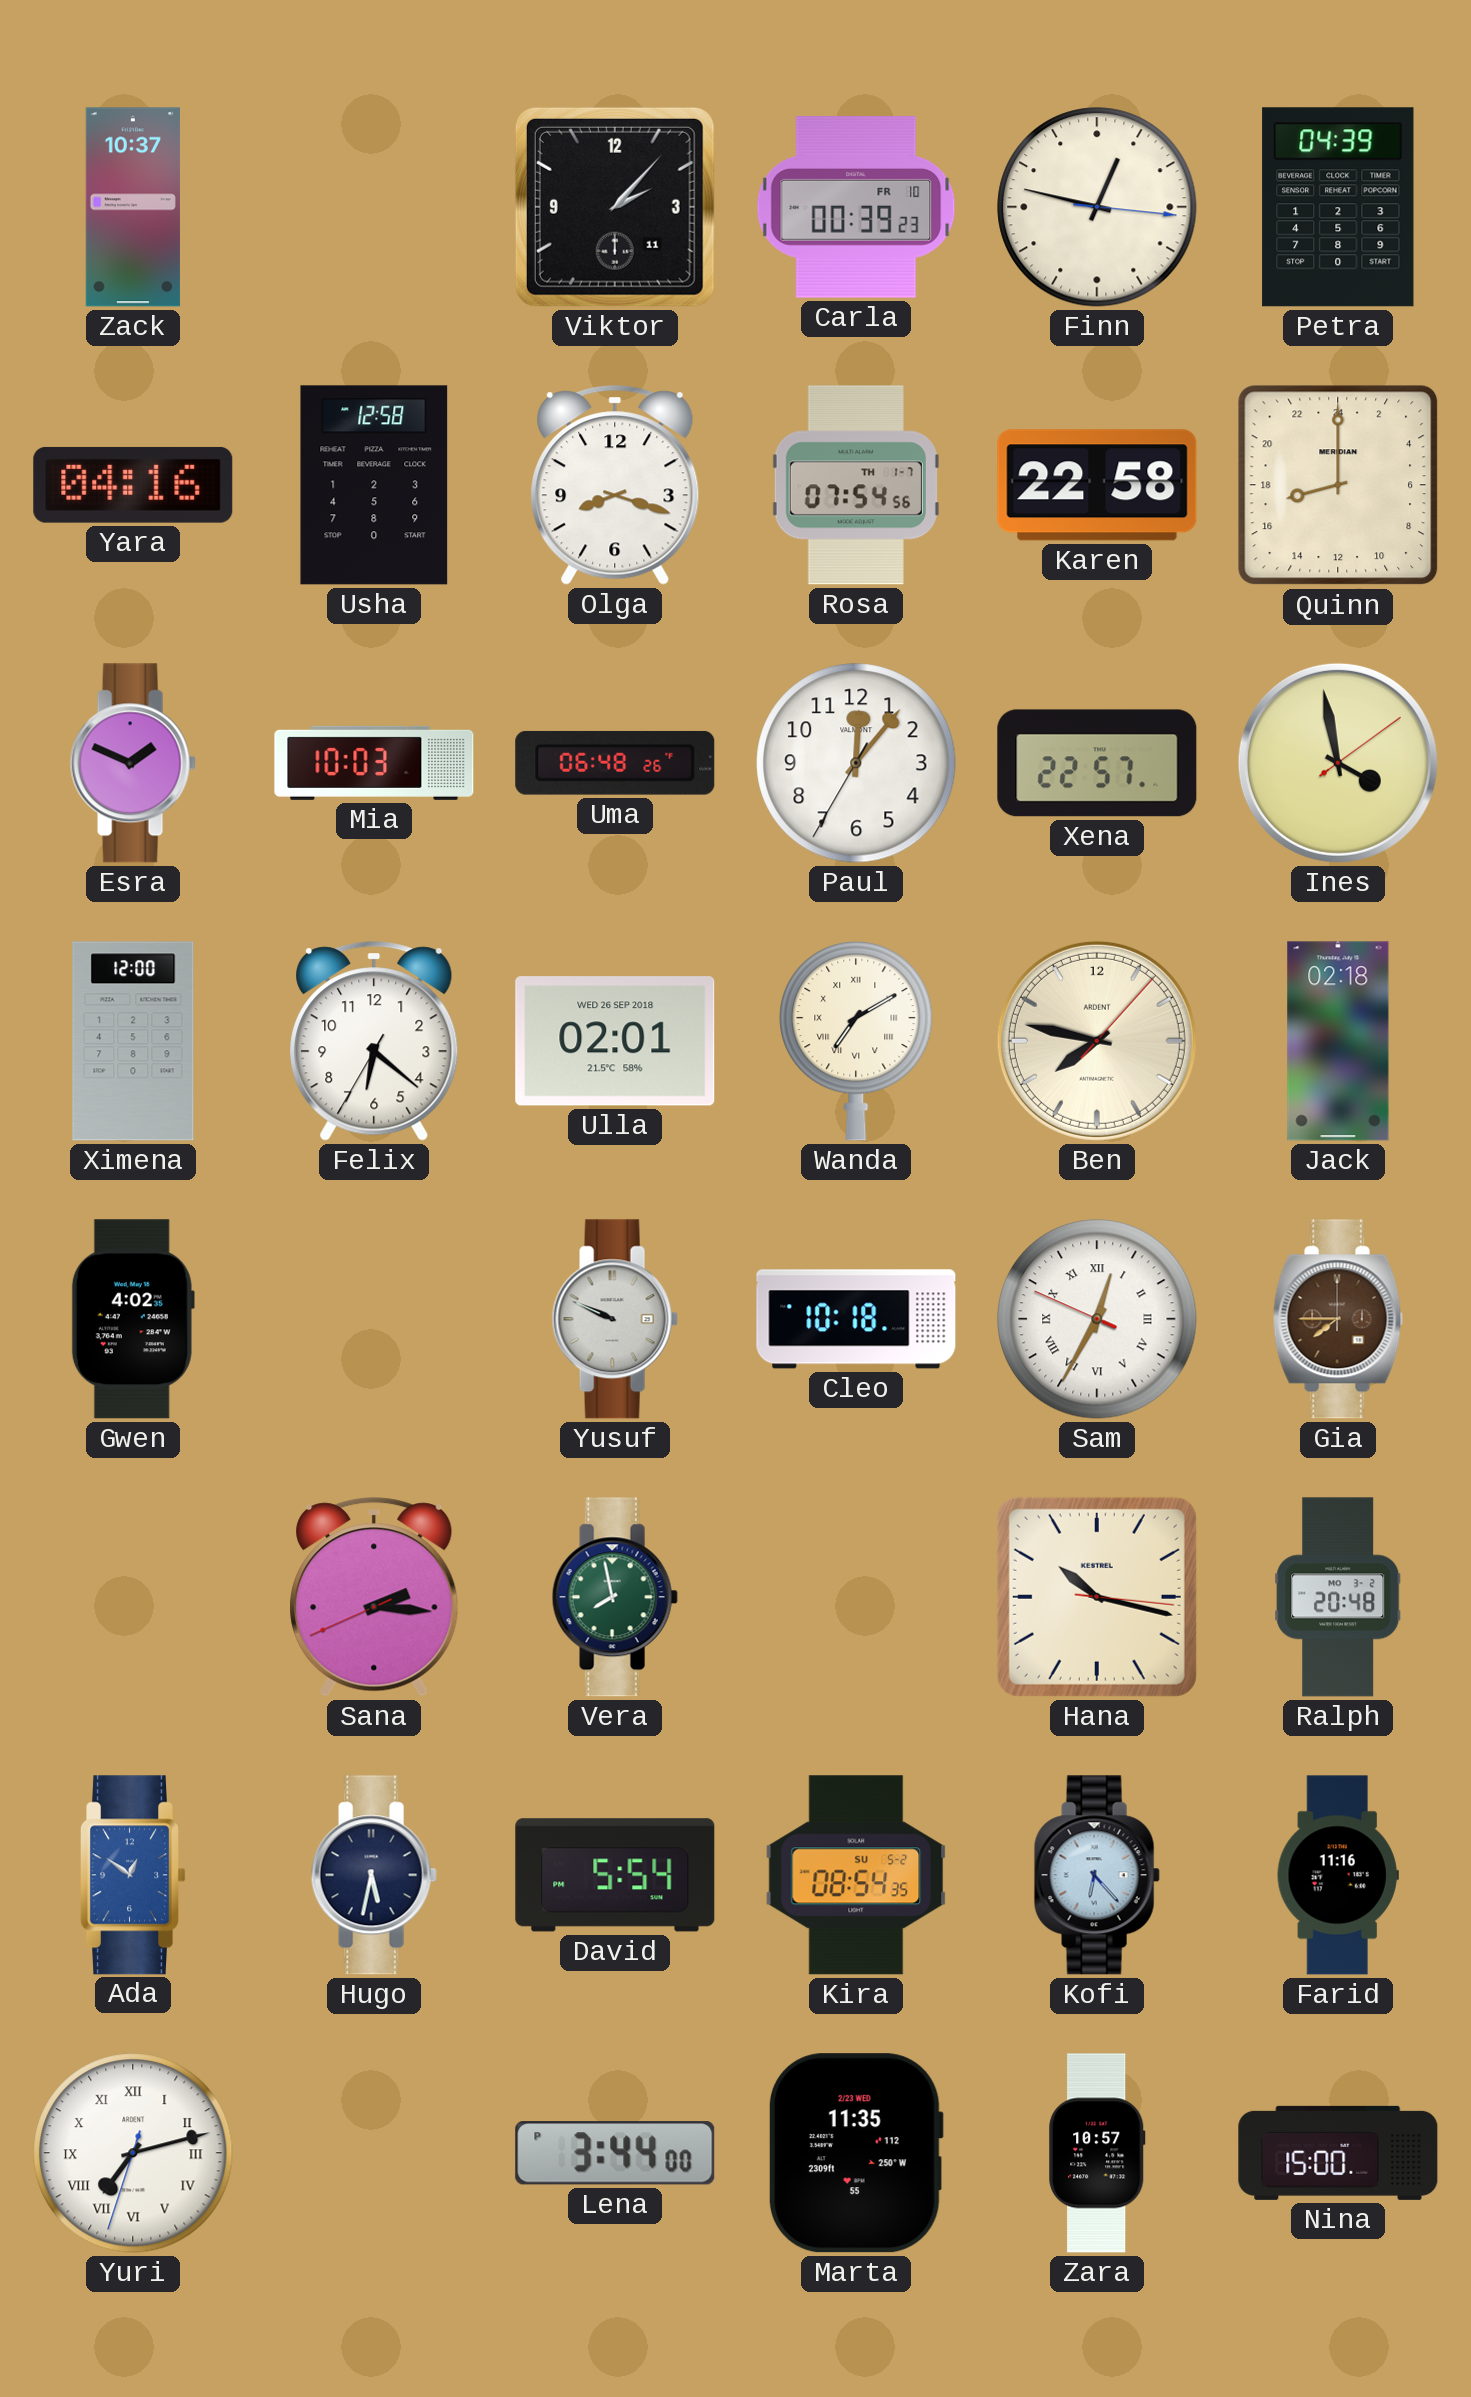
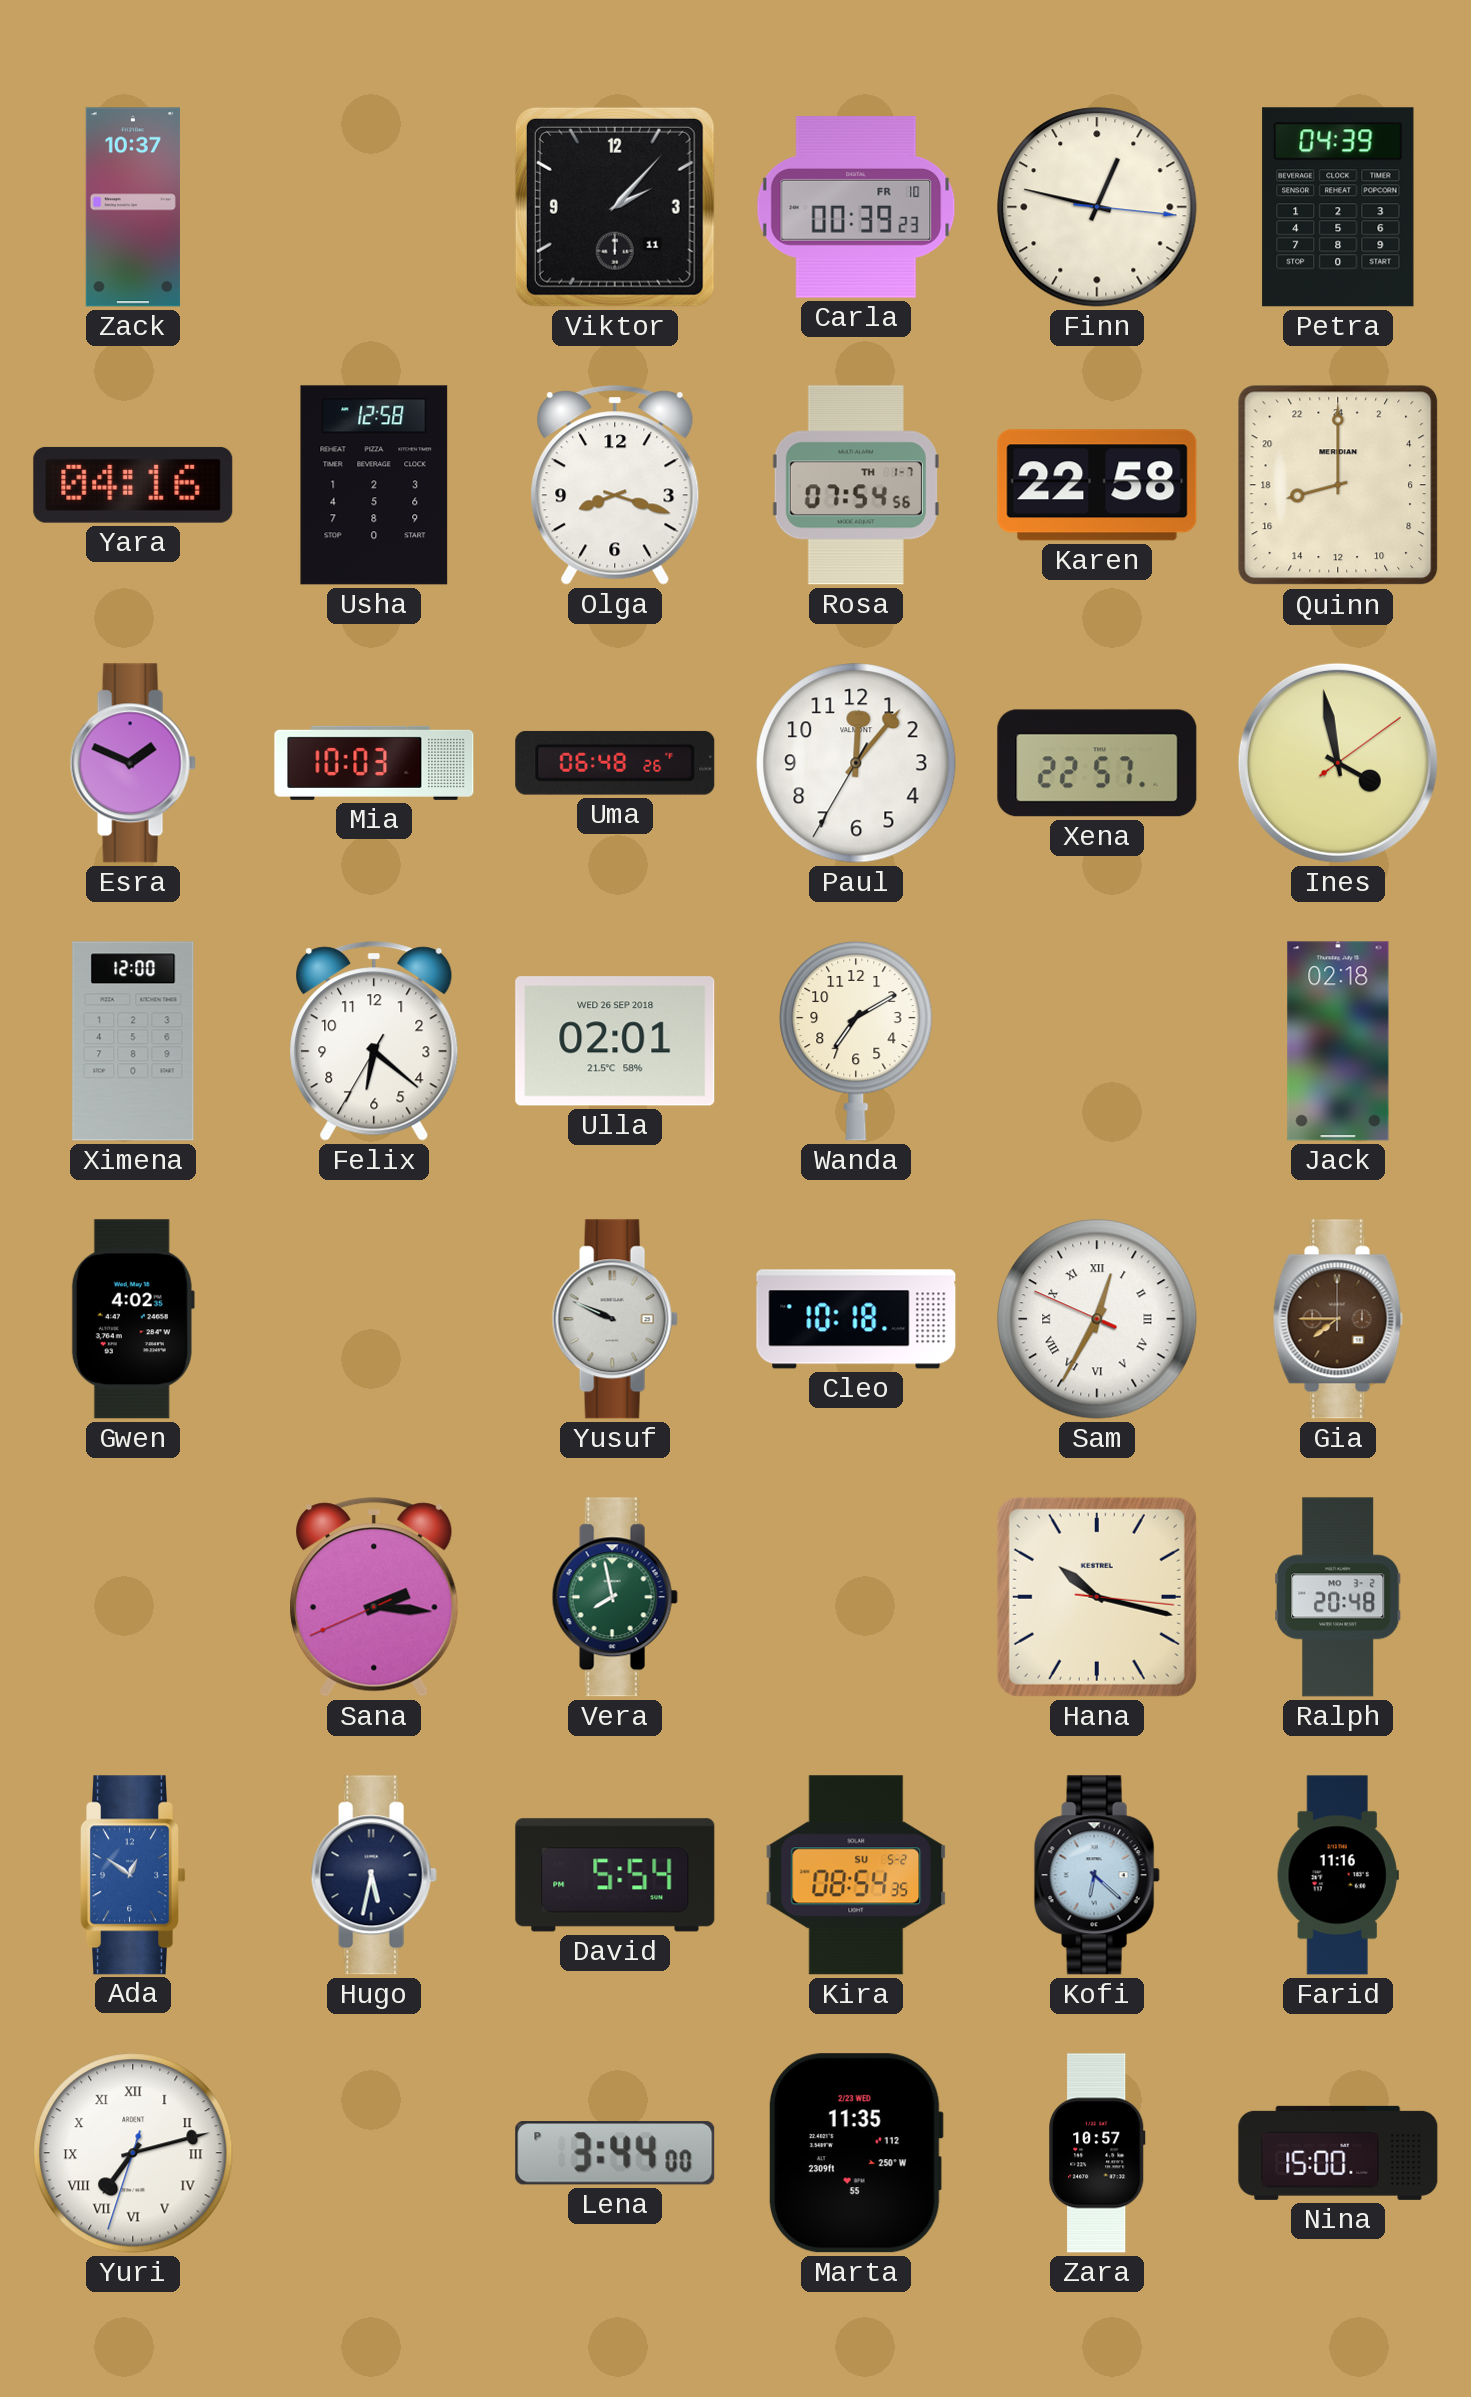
Wanda numerals: Roman -> Arabic
Ben: 7:47 -> none
Kofi: 6:23 -> 6:22
